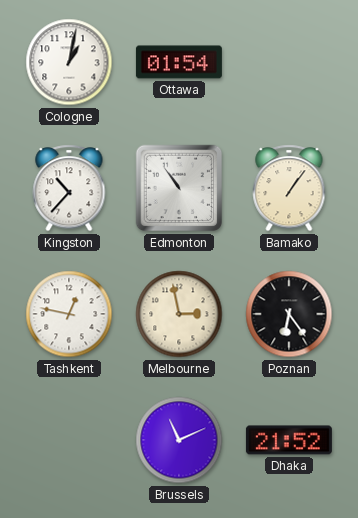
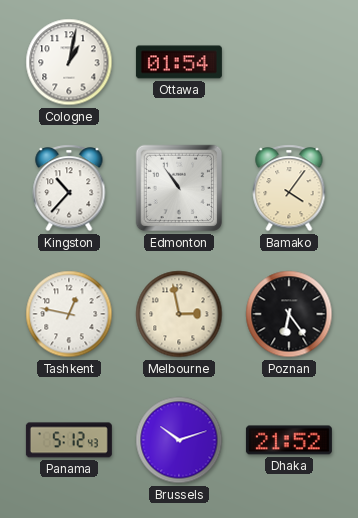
Bamako: 1:06 -> 4:06
Panama: none -> 5:12
Brussels: 11:11 -> 10:12
